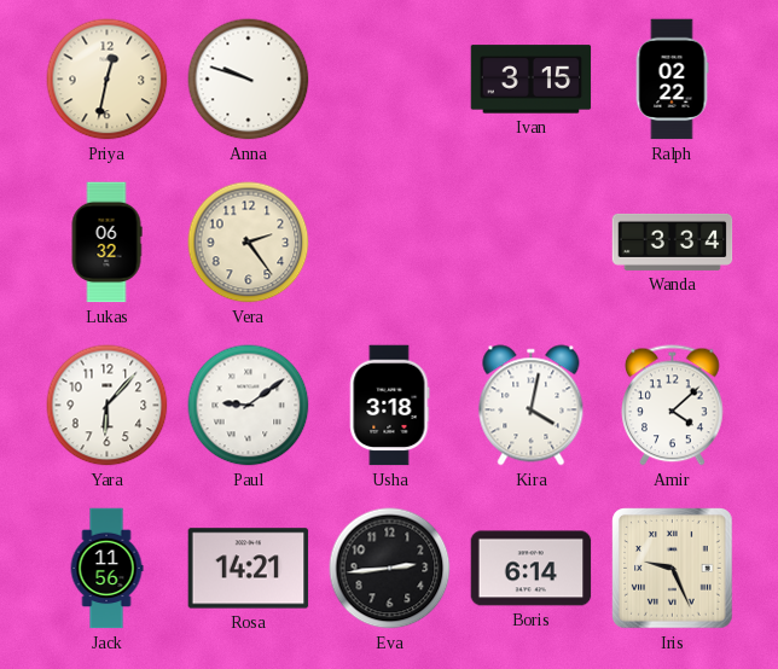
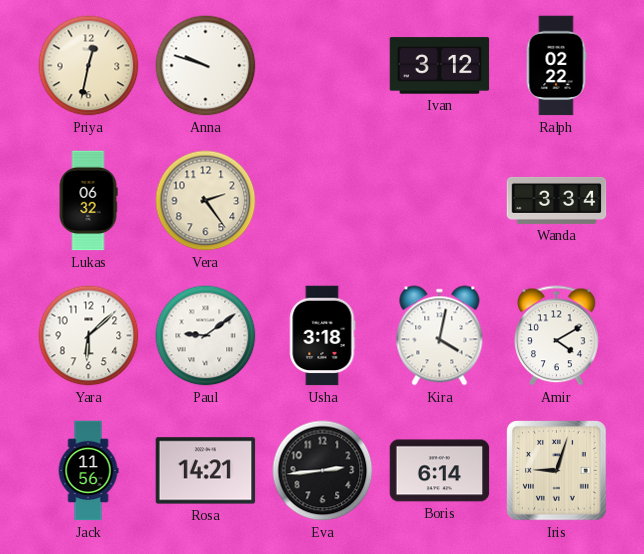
Ivan: 3:15 -> 3:12
Yara: 6:07 -> 6:08
Amir: 4:08 -> 4:10
Iris: 9:26 -> 9:03
